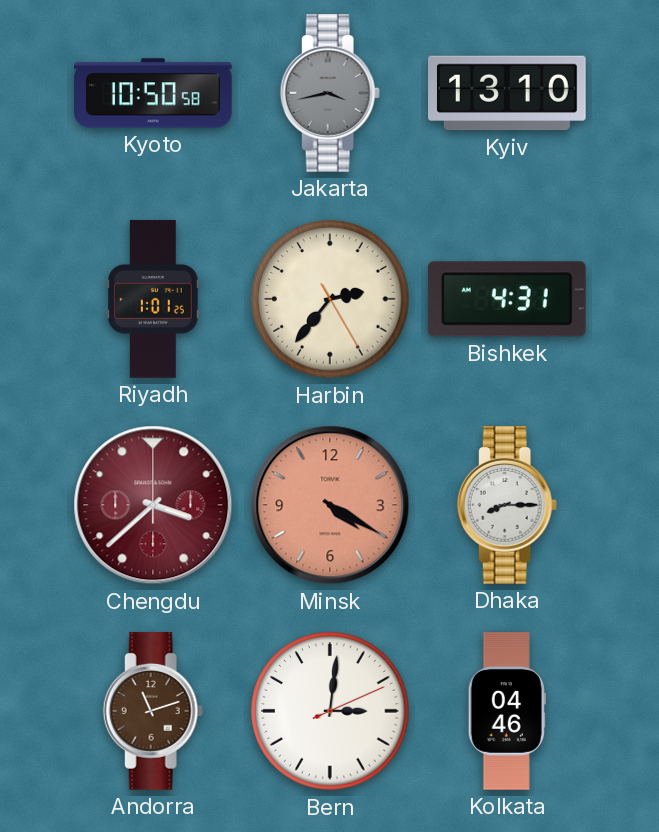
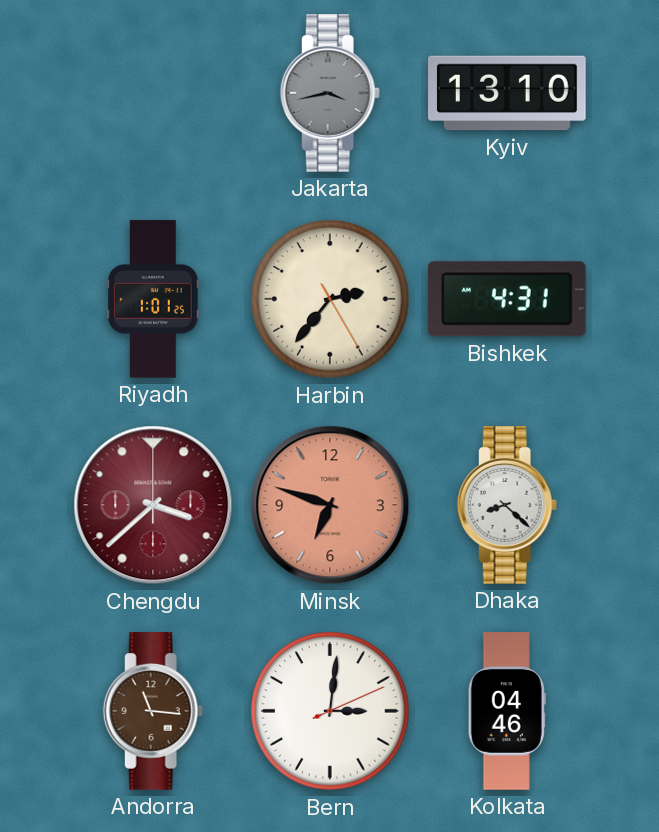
Kyoto: 10:50 -> none
Minsk: 4:20 -> 6:48
Dhaka: 8:15 -> 8:22
Andorra: 11:12 -> 11:16
